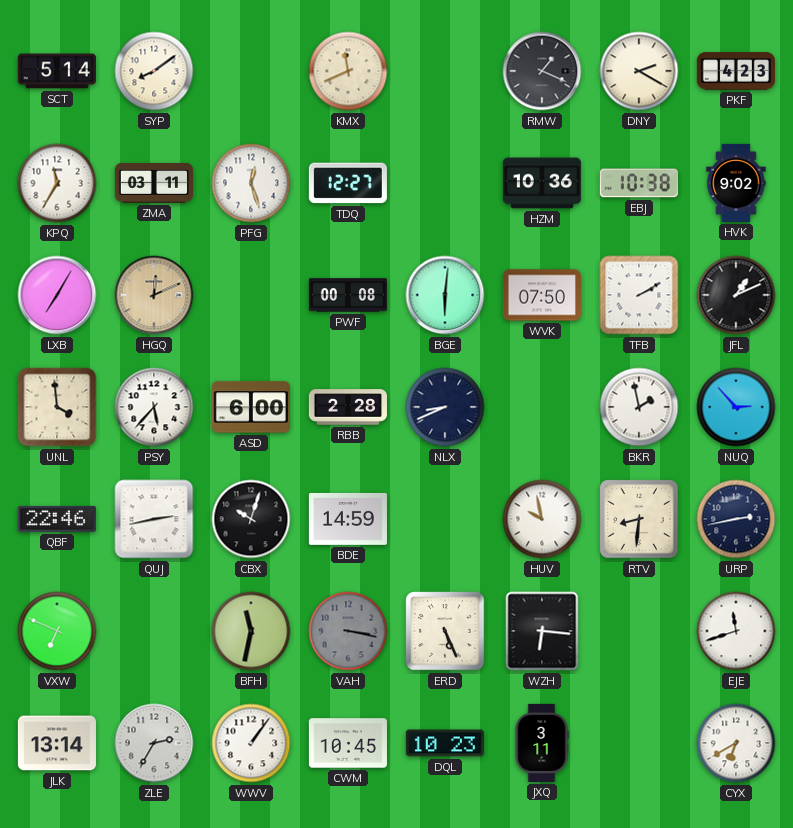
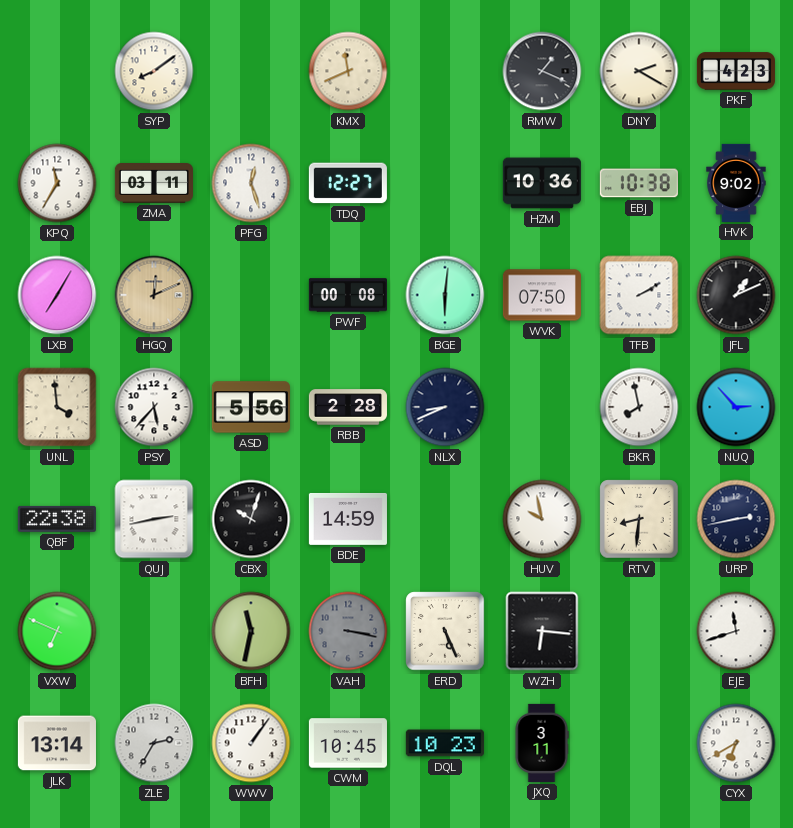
SCT: 5:14 -> none
ASD: 6:00 -> 5:56
BKR: 1:58 -> 7:58
QBF: 22:46 -> 22:38
